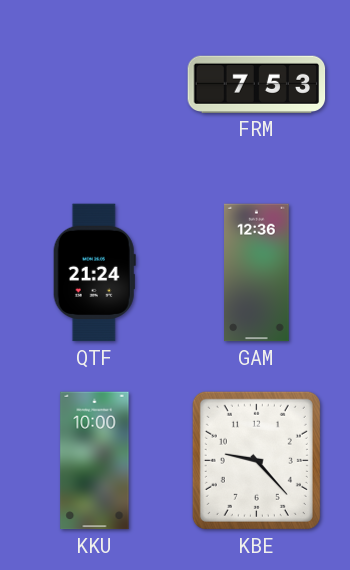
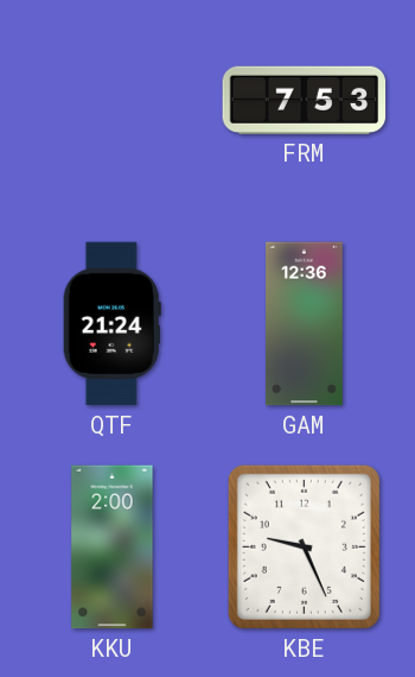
KKU: 10:00 -> 2:00
KBE: 9:23 -> 9:26
